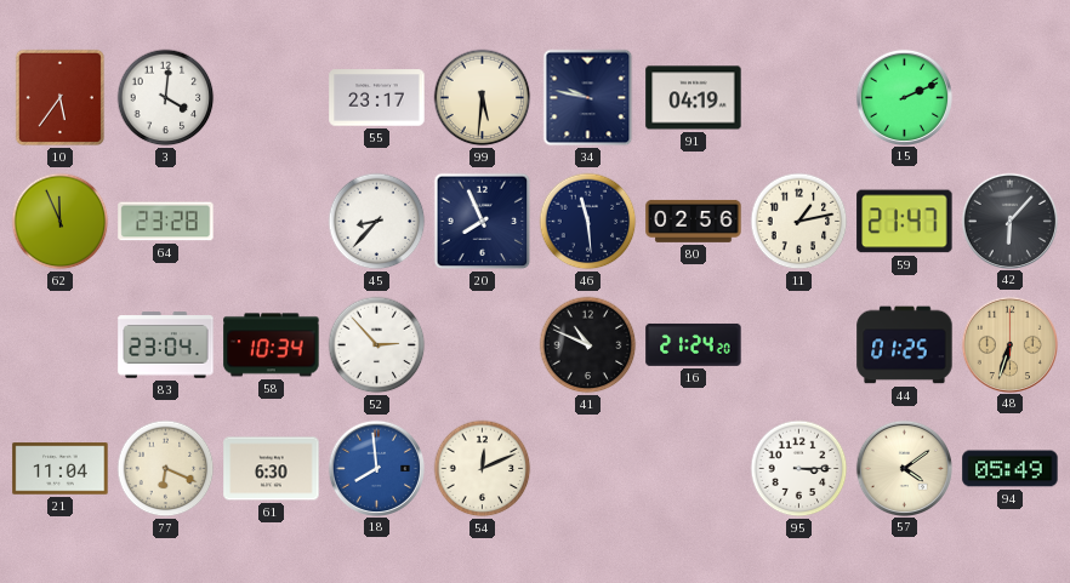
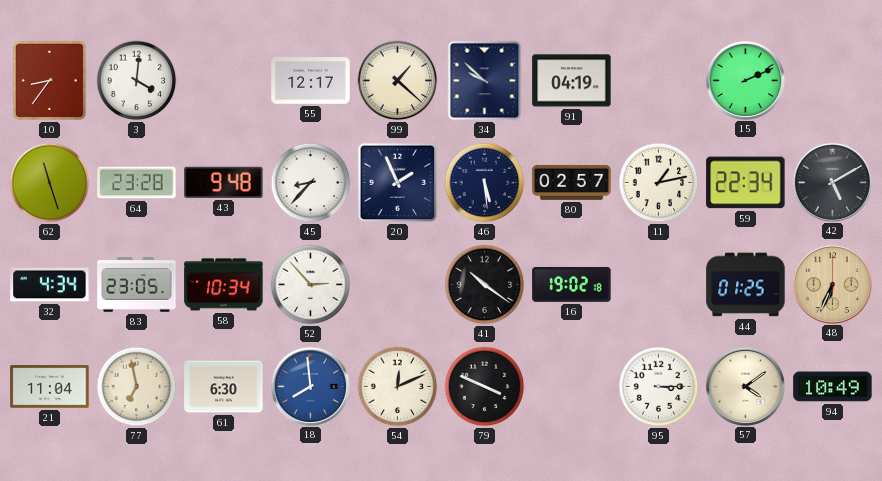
10: 5:36 -> 8:36
55: 23:17 -> 12:17
99: 5:31 -> 1:22
34: 9:47 -> 9:52
62: 11:56 -> 11:27
43: none -> 9:48
20: 7:56 -> 1:56
46: 11:29 -> 5:29
80: 02:56 -> 02:57
59: 21:47 -> 22:34
42: 6:07 -> 5:10
32: none -> 4:34
83: 23:04 -> 23:05
41: 10:49 -> 10:21
16: 21:24 -> 19:02
48: 6:33 -> 6:34
77: 6:19 -> 6:58
79: none -> 3:49
94: 05:49 -> 10:49
